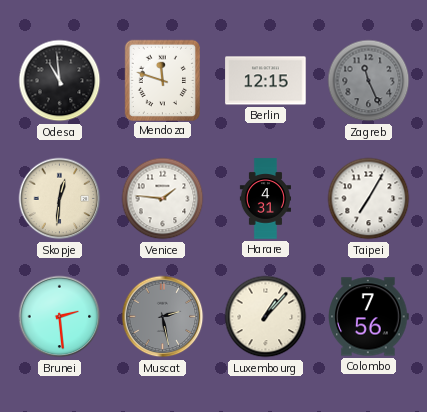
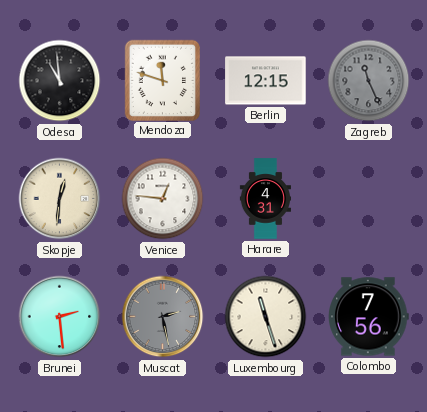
Venice: 1:46 -> 12:46
Taipei: 7:05 -> none
Luxembourg: 1:07 -> 11:27
